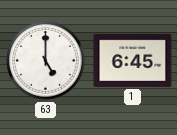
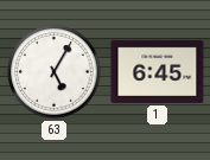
63: 5:00 -> 5:05
